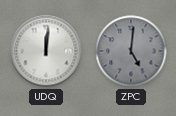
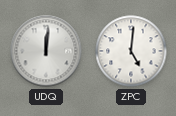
ZPC dial: grey -> white
